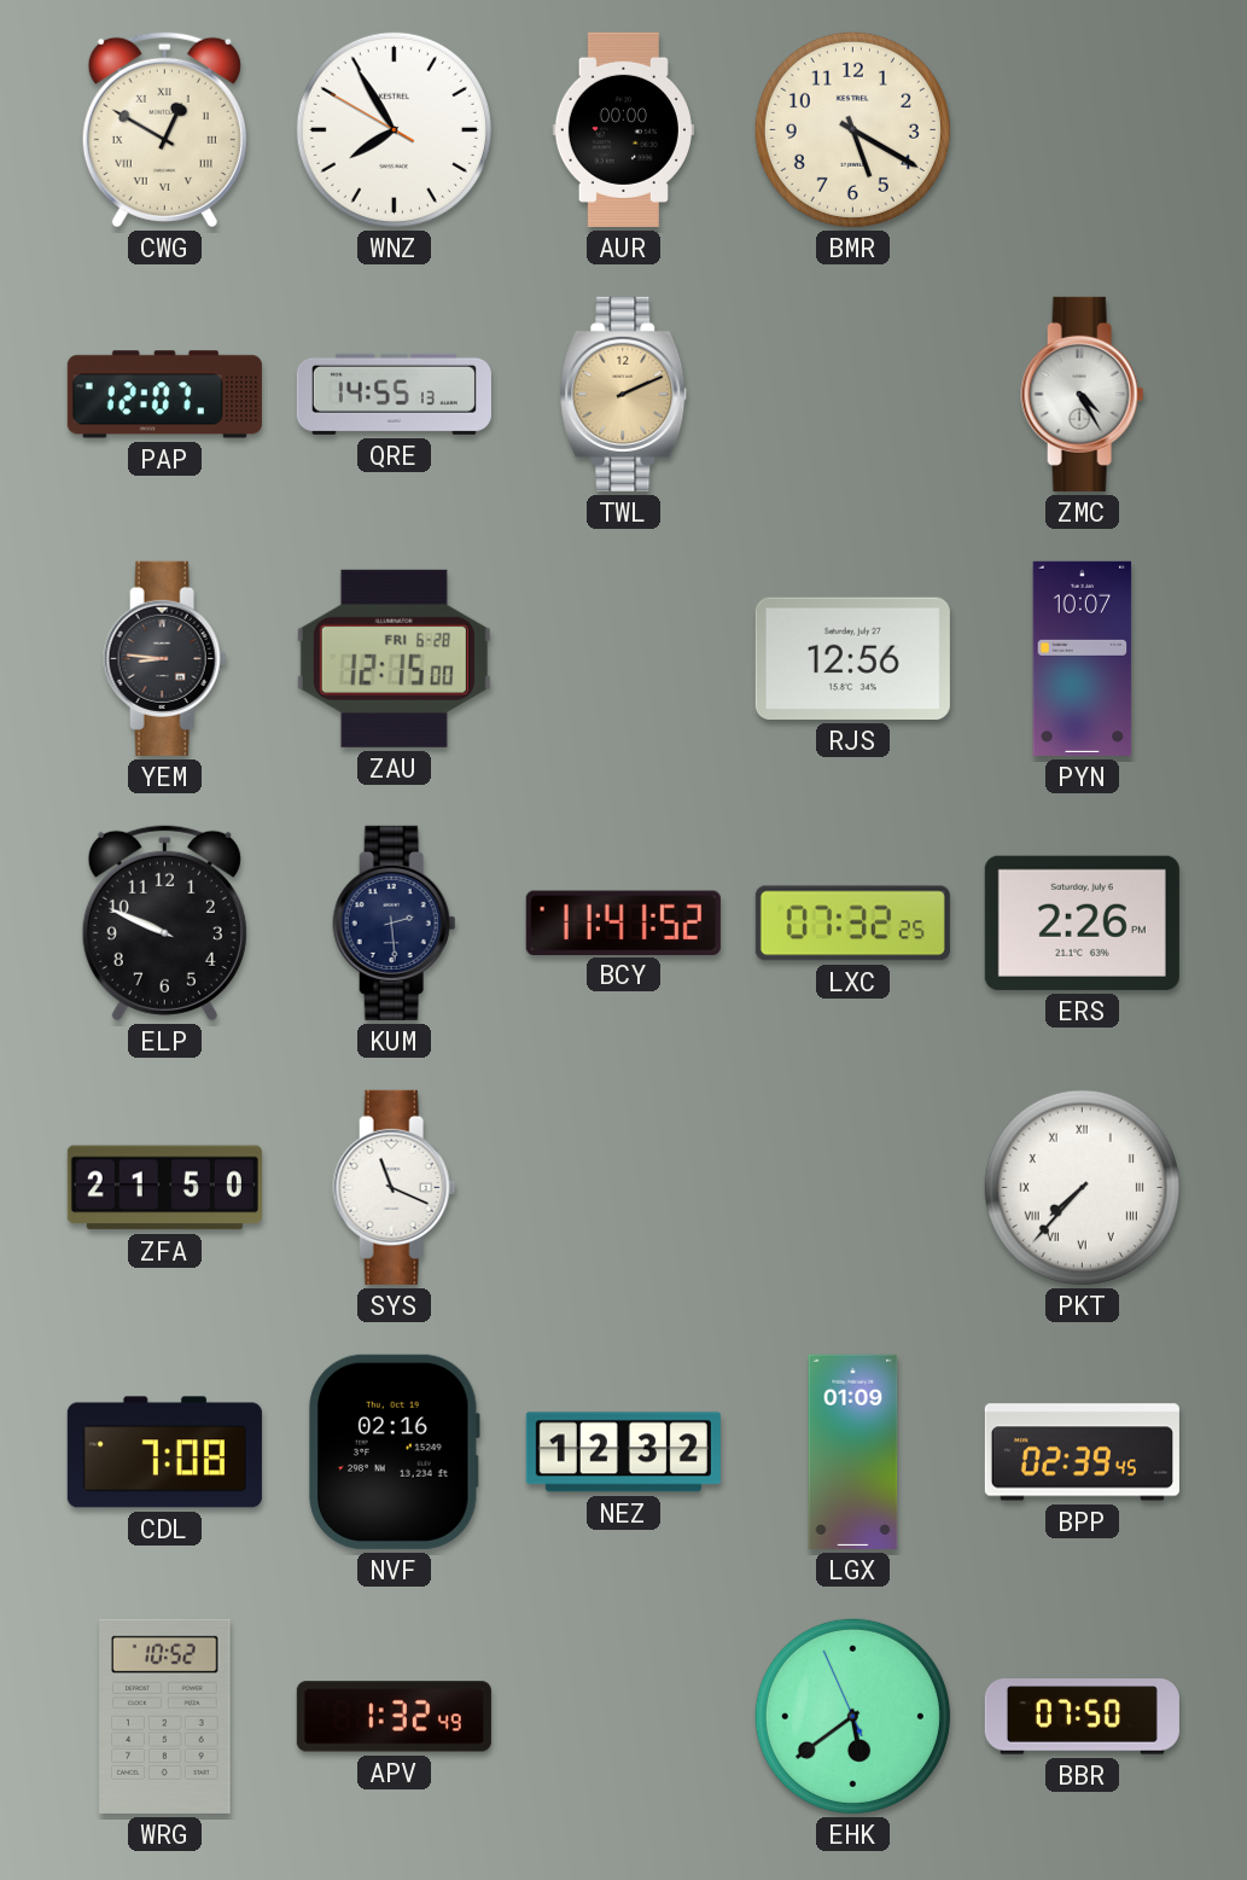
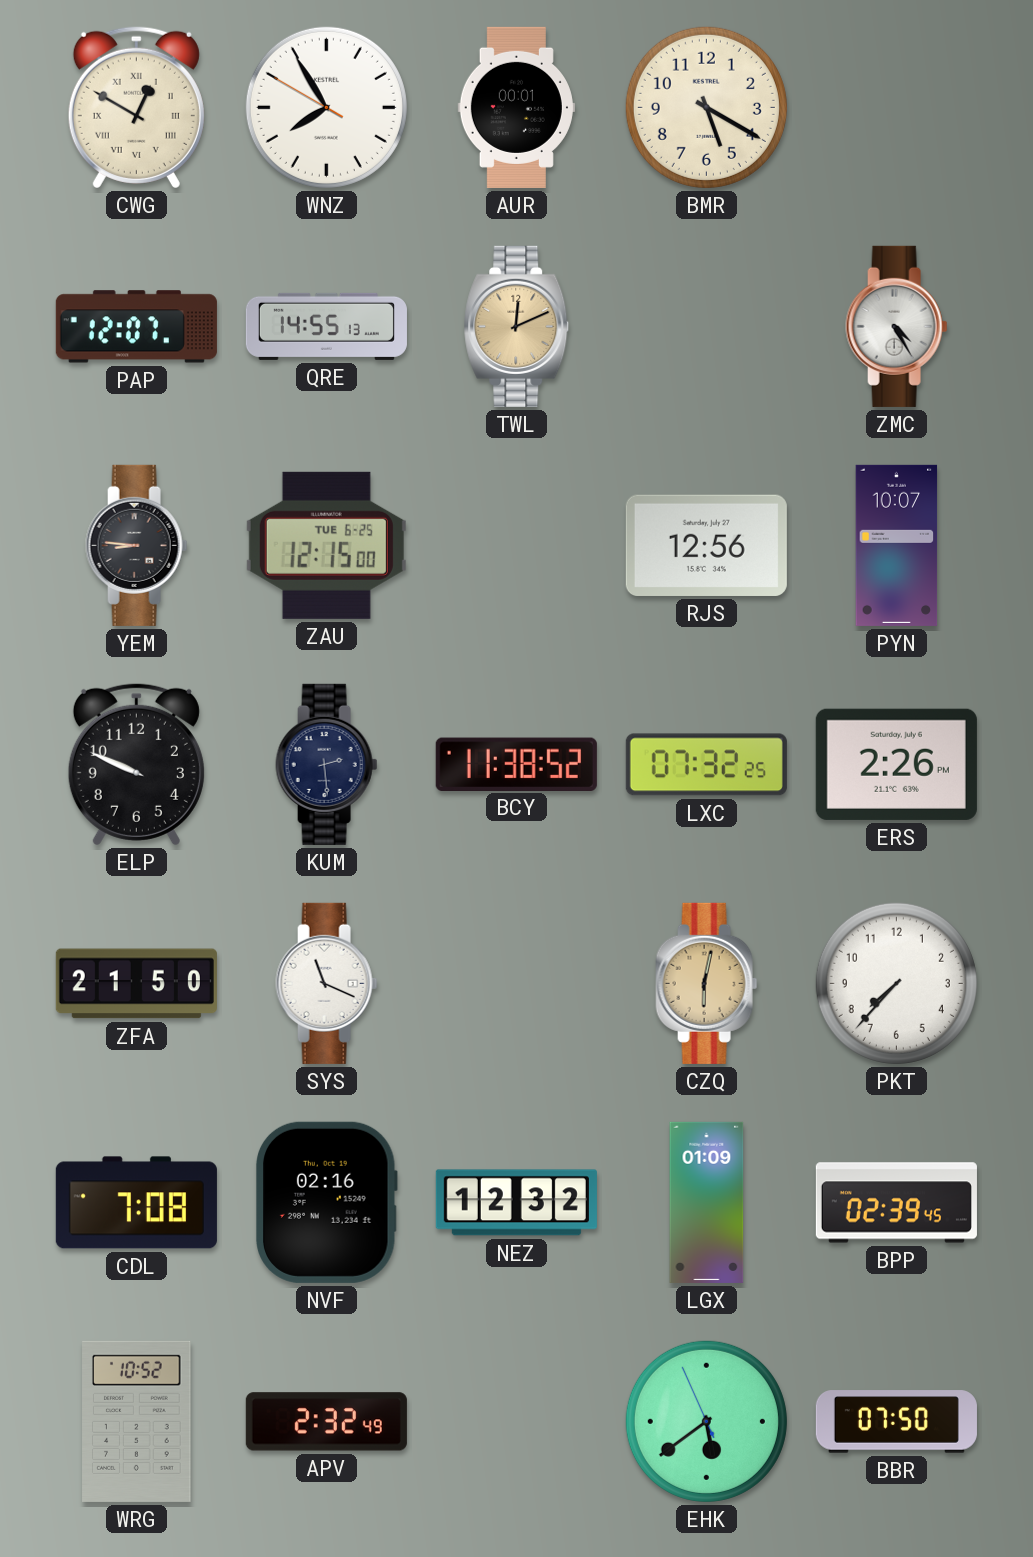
AUR: 00:00 -> 00:01
TWL: 2:11 -> 12:11
ZAU date: FRI 6-28 -> TUE 6-25
BCY: 11:41 -> 11:38
CZQ: none -> 6:02
PKT numerals: Roman -> Arabic
APV: 1:32 -> 2:32
